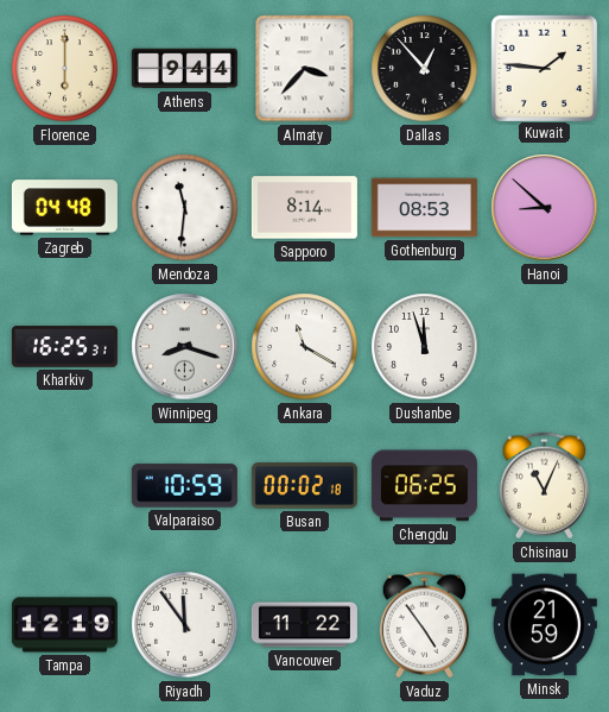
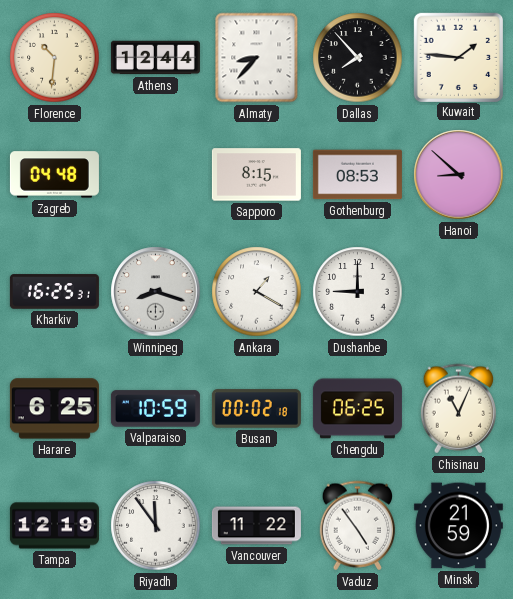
Florence: 6:00 -> 10:31
Athens: 9:44 -> 12:44
Almaty: 3:37 -> 8:37
Dallas: 12:53 -> 7:53
Mendoza: 11:31 -> none
Sapporo: 8:14 -> 8:15
Ankara: 11:20 -> 1:20
Dushanbe: 11:57 -> 9:00
Harare: none -> 6:25
